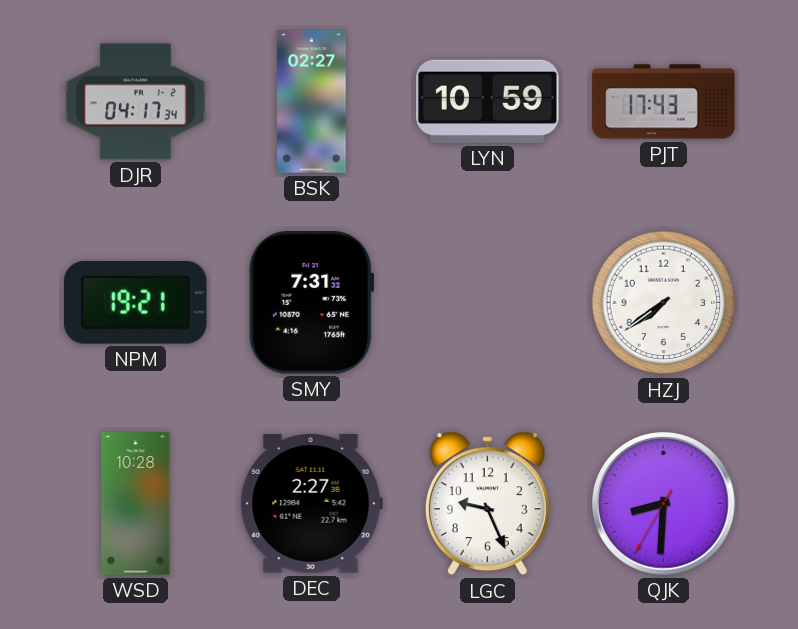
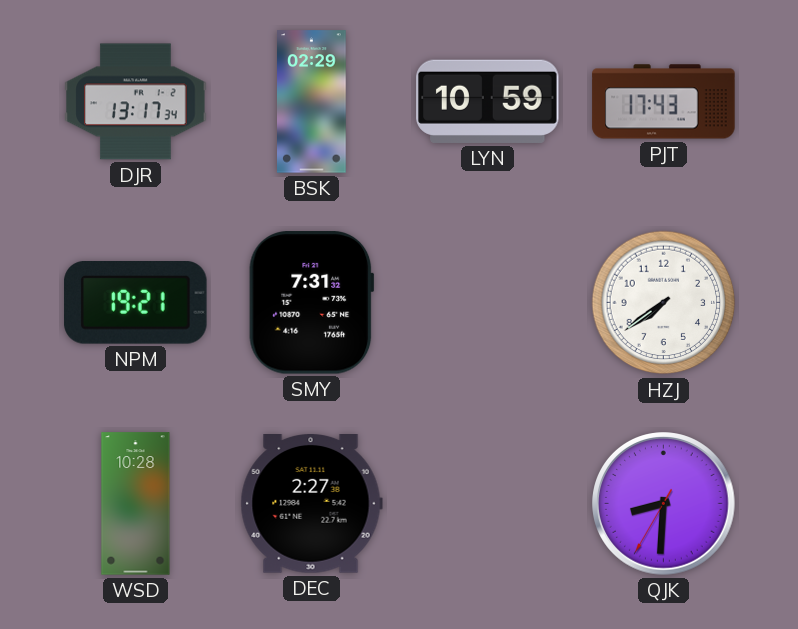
DJR: 04:17 -> 13:17
BSK: 02:27 -> 02:29
LGC: 9:26 -> none
